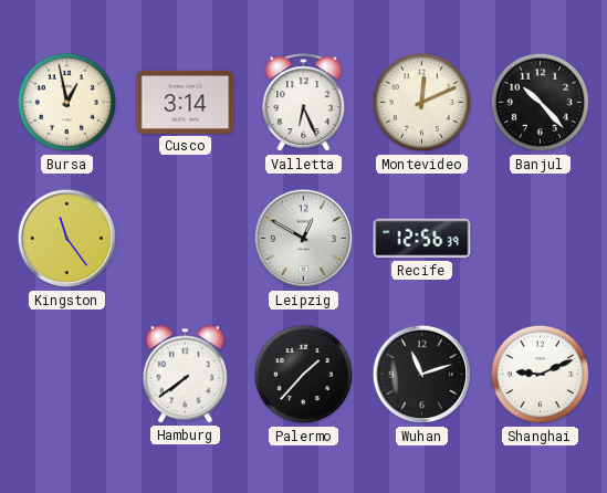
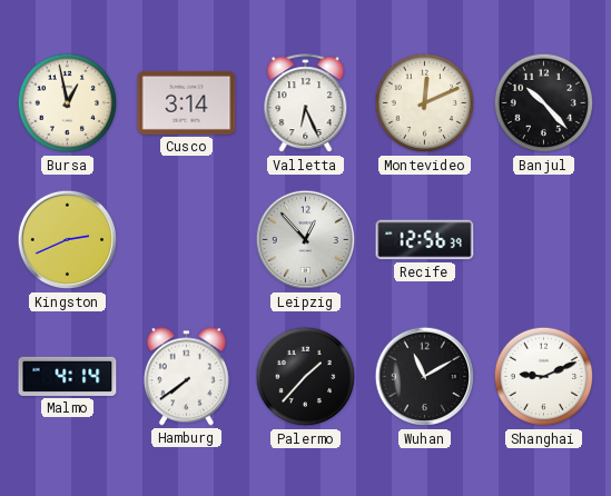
Kingston: 11:24 -> 2:41
Leipzig: 12:50 -> 12:53
Malmo: none -> 4:14
Wuhan: 11:12 -> 11:10
